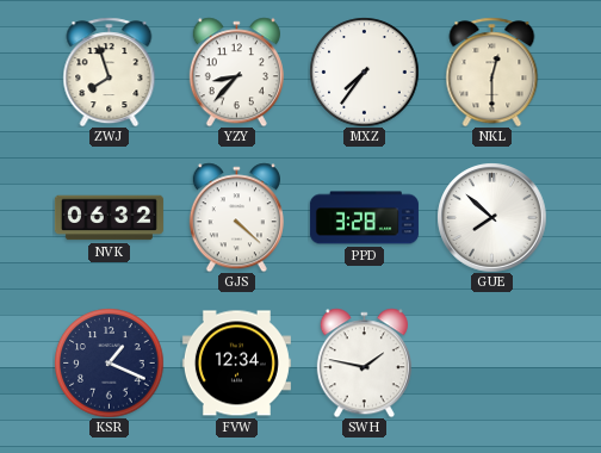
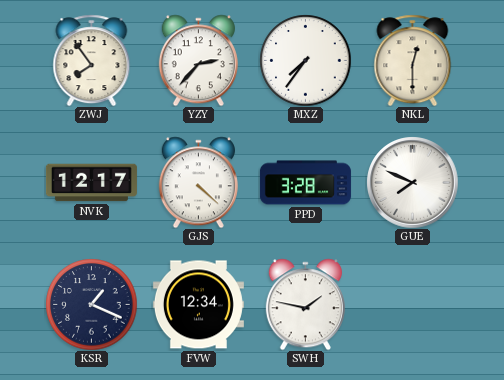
ZWJ: 7:57 -> 7:54
YZY: 8:37 -> 2:37
NVK: 06:32 -> 12:17
GUE: 7:52 -> 7:49
